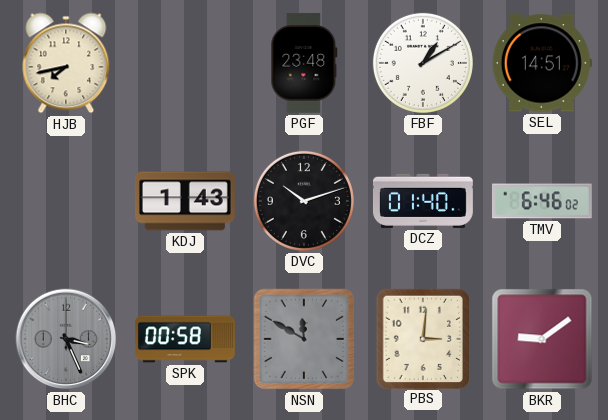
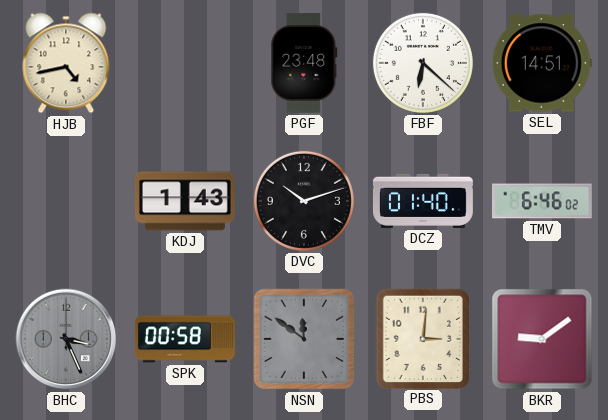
HJB: 7:43 -> 4:43
FBF: 1:10 -> 6:22
NSN: 11:50 -> 11:51
